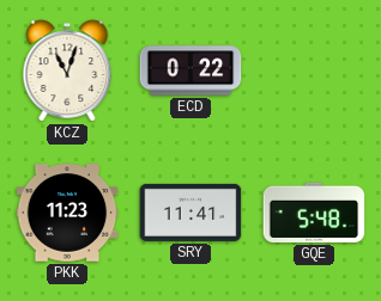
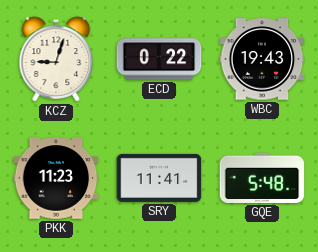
KCZ: 11:03 -> 9:03
WBC: none -> 19:43
